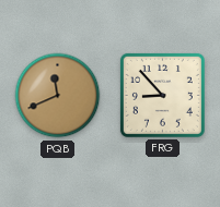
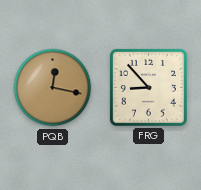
PQB: 11:41 -> 12:17
